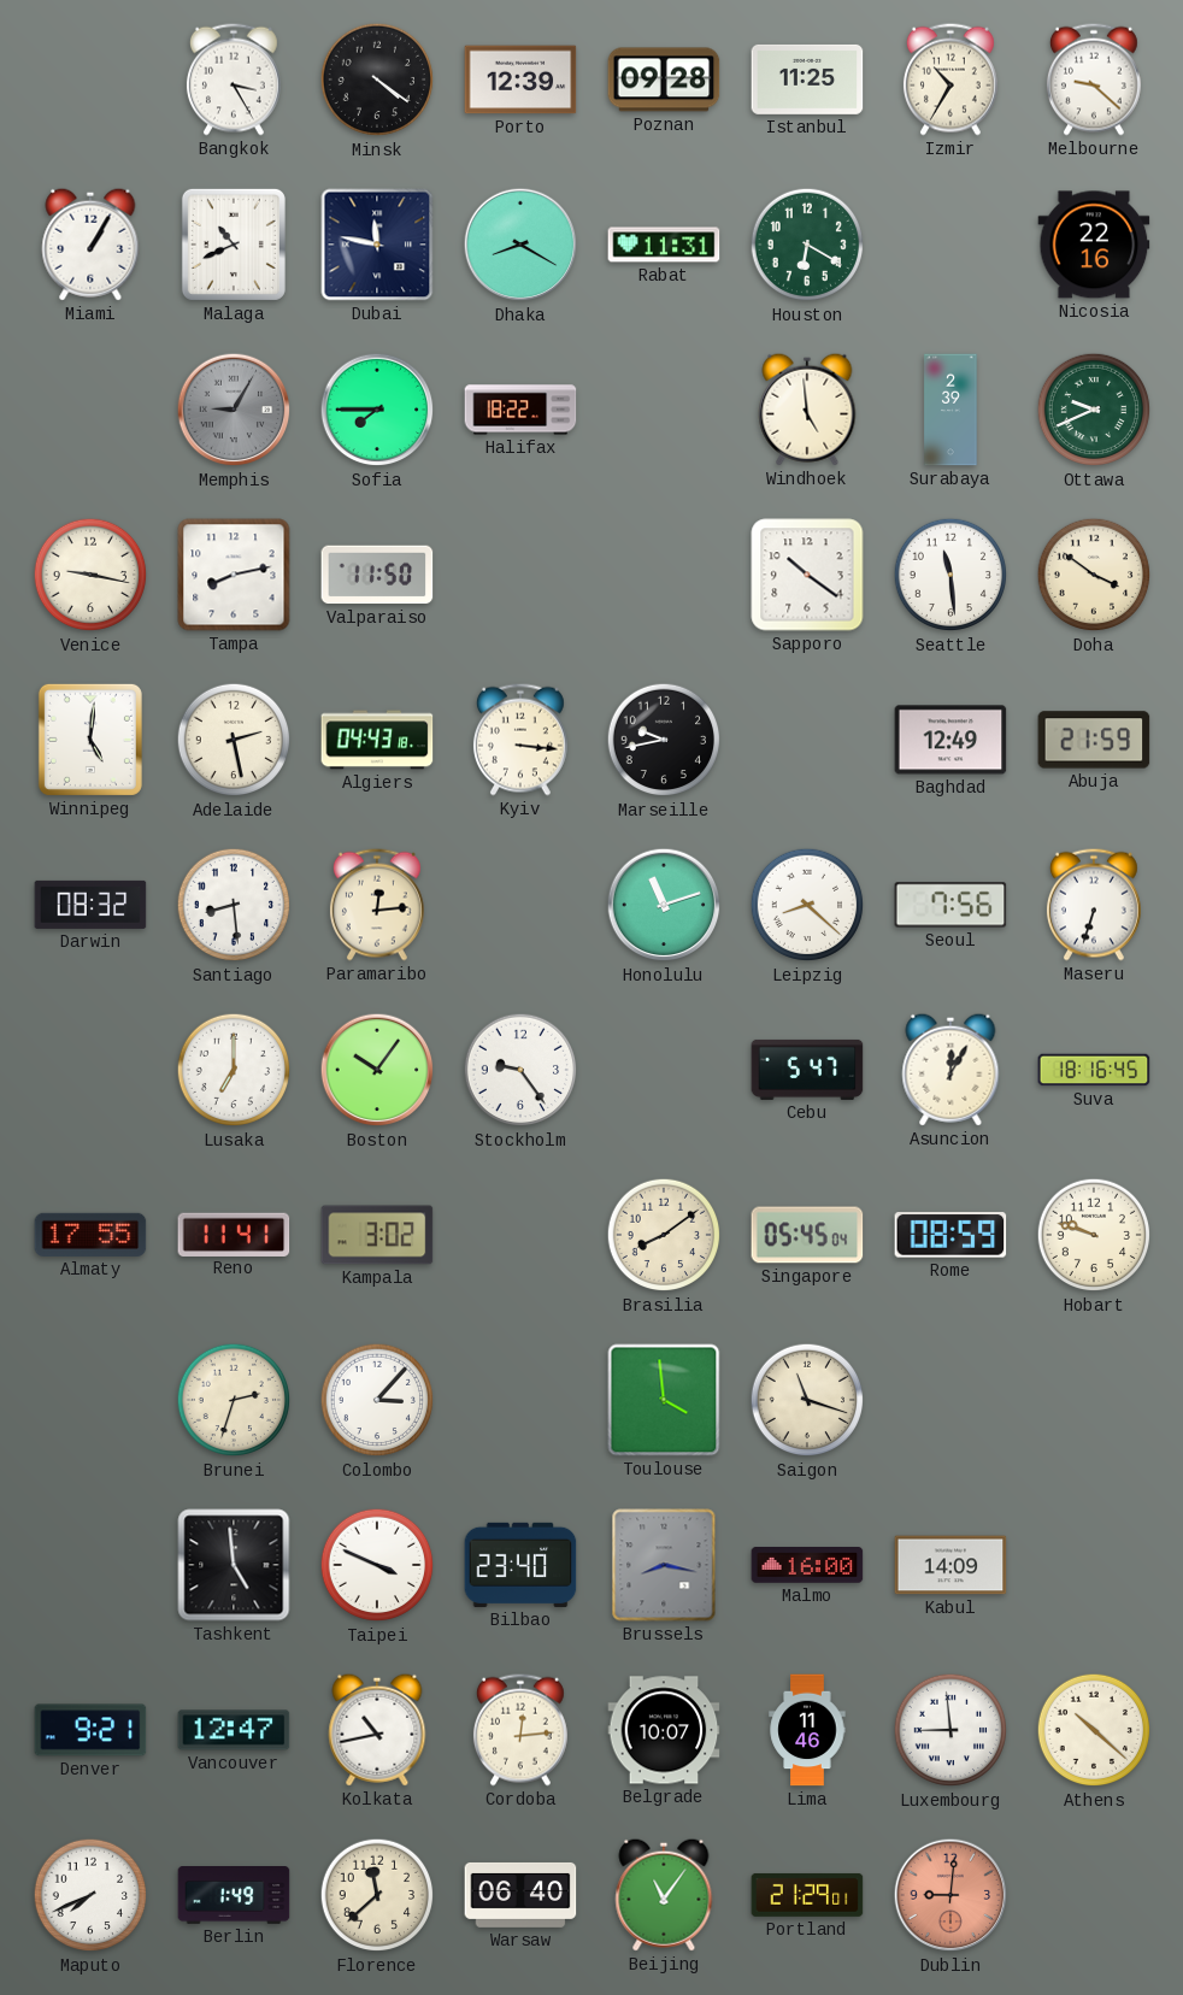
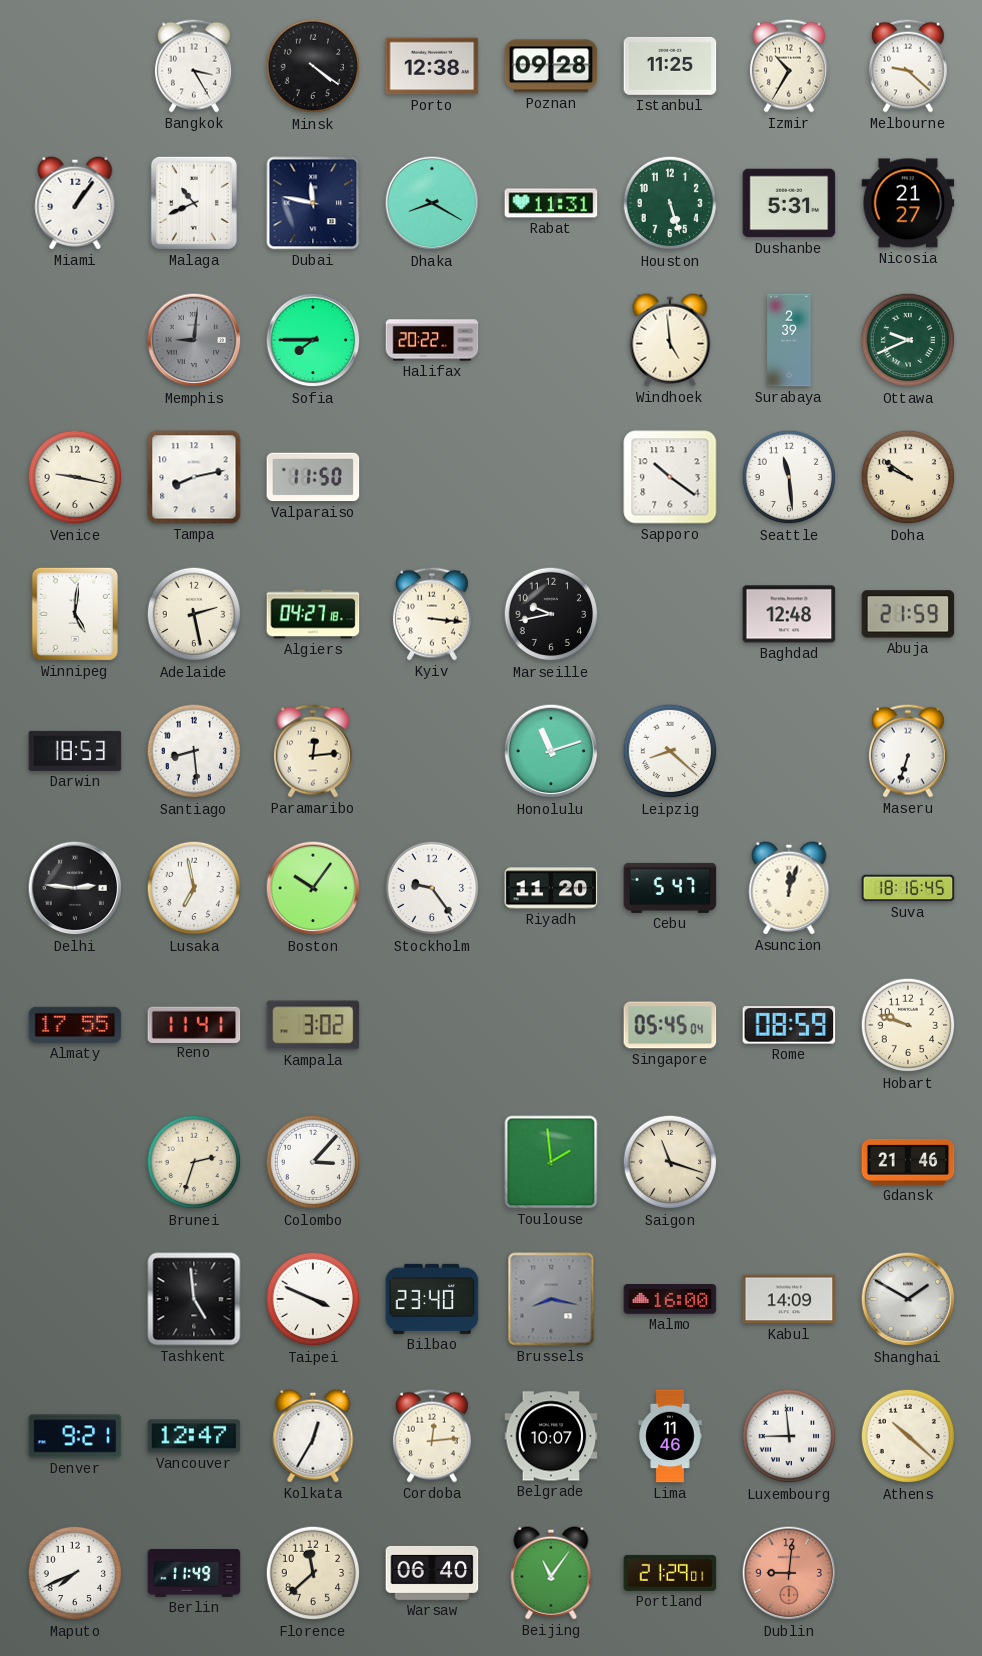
Porto: 12:39 -> 12:38
Miami: 1:05 -> 1:06
Houston: 6:20 -> 5:27
Dushanbe: none -> 5:31
Nicosia: 22:16 -> 21:27
Memphis: 9:05 -> 9:01
Halifax: 18:22 -> 20:22
Doha: 3:51 -> 9:51
Algiers: 04:43 -> 04:27
Baghdad: 12:49 -> 12:48
Darwin: 08:32 -> 18:53
Seoul: 7:56 -> none
Delhi: none -> 2:46
Lusaka: 7:00 -> 6:58
Riyadh: none -> 11:20
Asuncion: 12:05 -> 12:03
Brasilia: 8:09 -> none
Toulouse: 3:59 -> 1:59
Gdansk: none -> 21:46
Shanghai: none -> 1:50
Kolkata: 10:43 -> 12:35
Berlin: 1:49 -> 11:49
